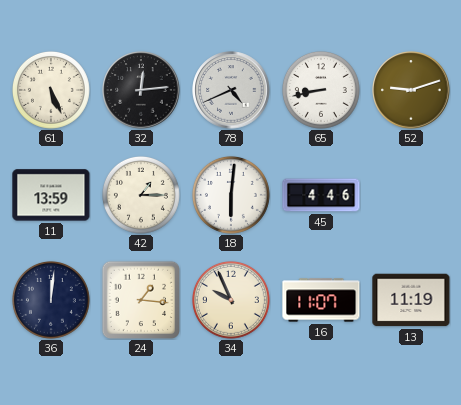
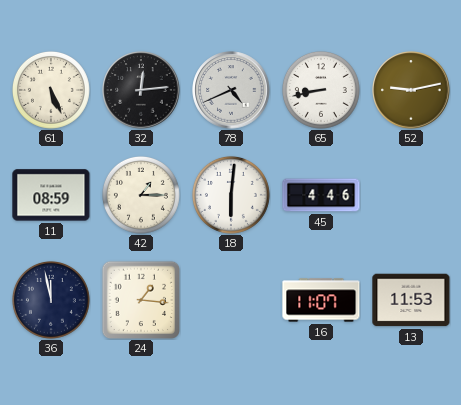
52: 9:12 -> 9:13
11: 13:59 -> 08:59
36: 12:01 -> 11:58
34: 9:56 -> none
13: 11:19 -> 11:53
